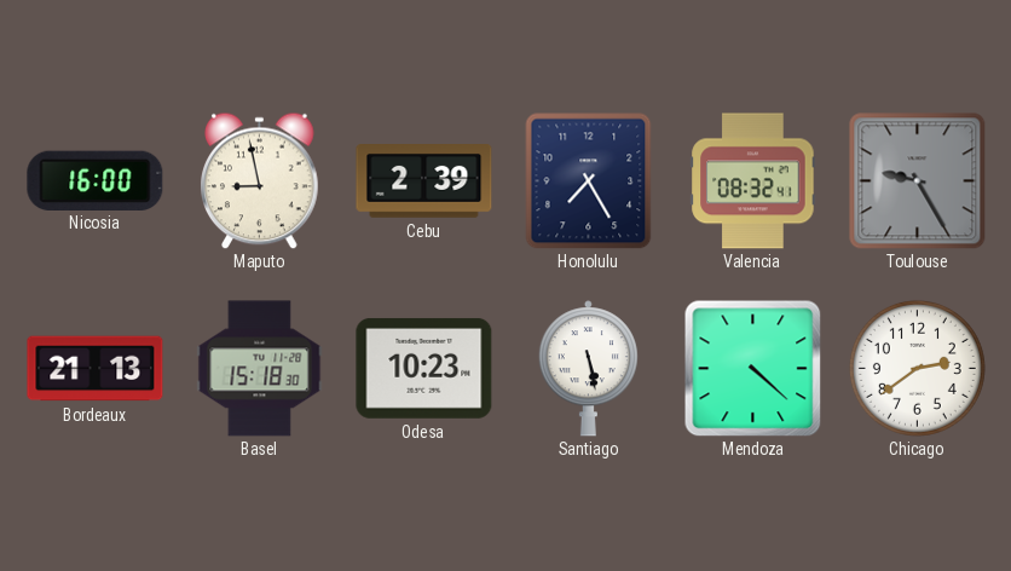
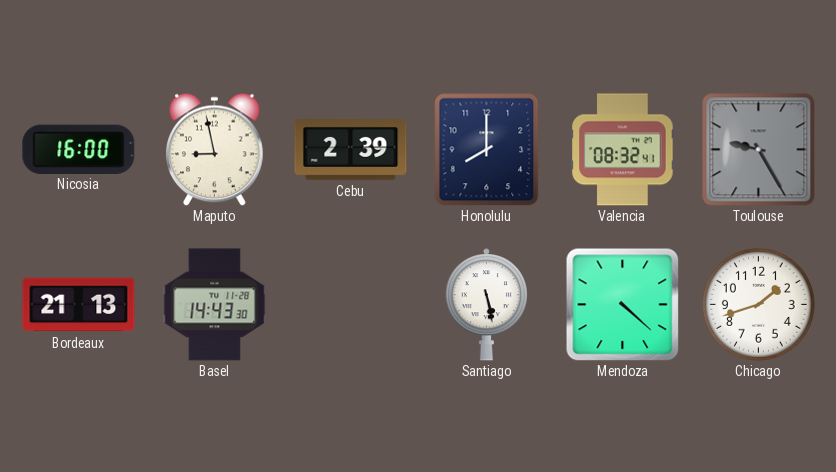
Honolulu: 7:25 -> 8:00
Basel: 15:18 -> 14:43
Odesa: 10:23 -> none
Chicago: 2:39 -> 1:42
